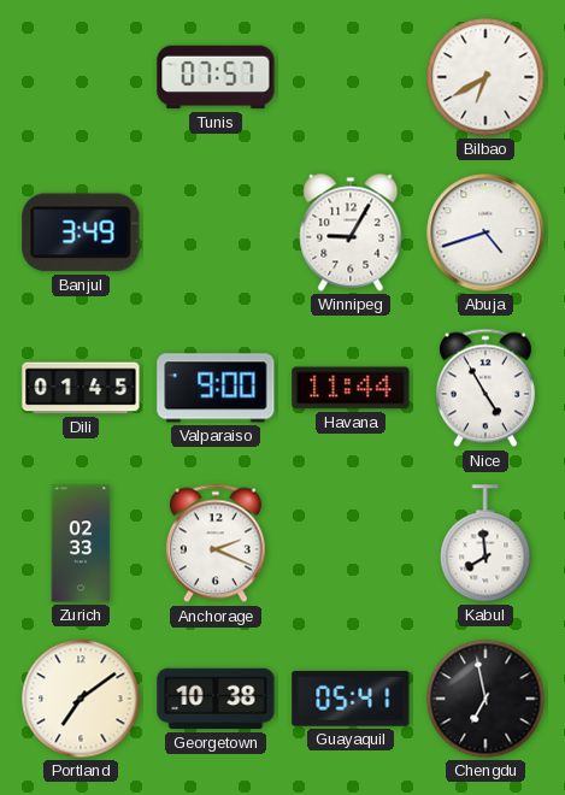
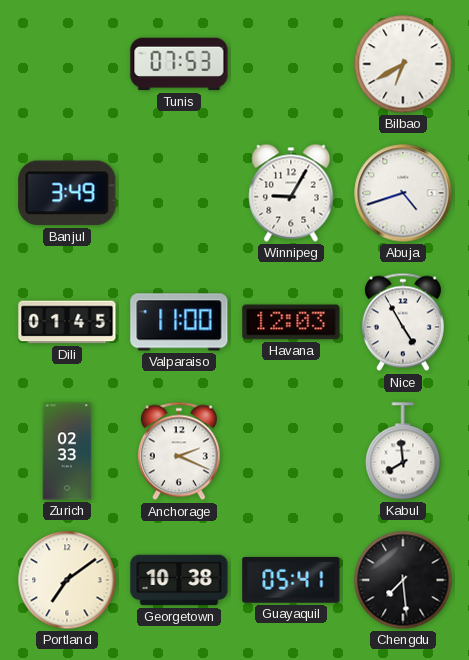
Tunis: 07:57 -> 07:53
Valparaiso: 9:00 -> 11:00
Havana: 11:44 -> 12:03
Chengdu: 6:58 -> 7:29
